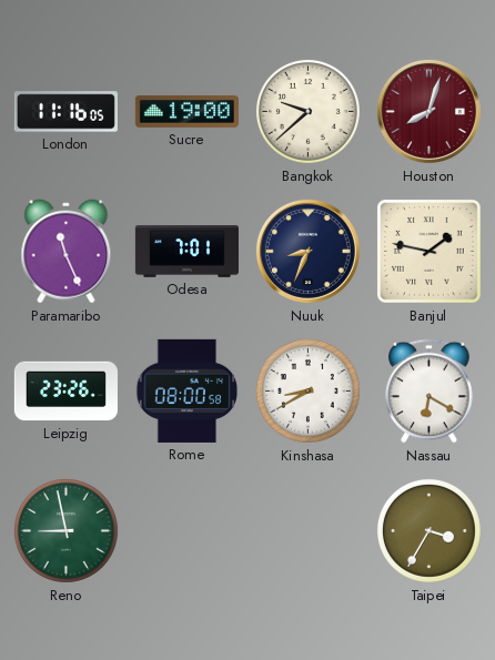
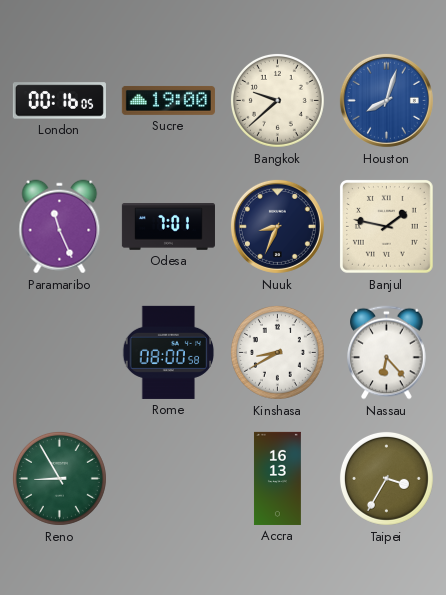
London: 11:16 -> 00:16
Houston dial: burgundy -> blue
Leipzig: 23:26 -> none
Nassau: 6:20 -> 6:23
Reno: 8:58 -> 8:55
Accra: none -> 16:13
